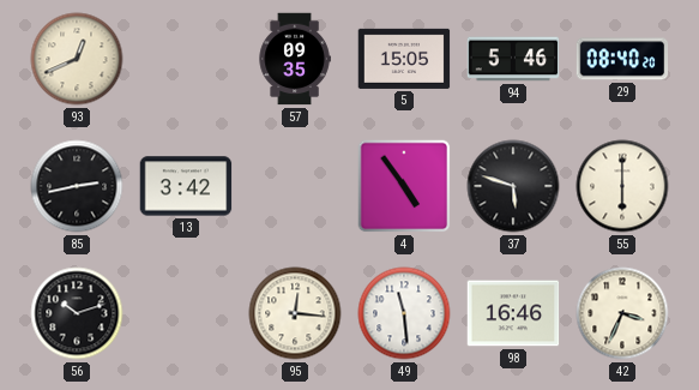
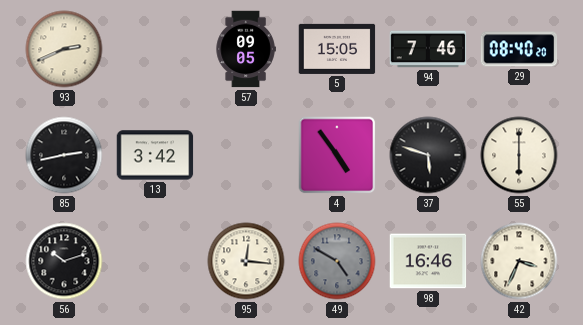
93: 12:41 -> 2:41
57: 09:35 -> 09:05
94: 5:46 -> 7:46
49: 11:29 -> 4:50
49 dial: white -> grey
